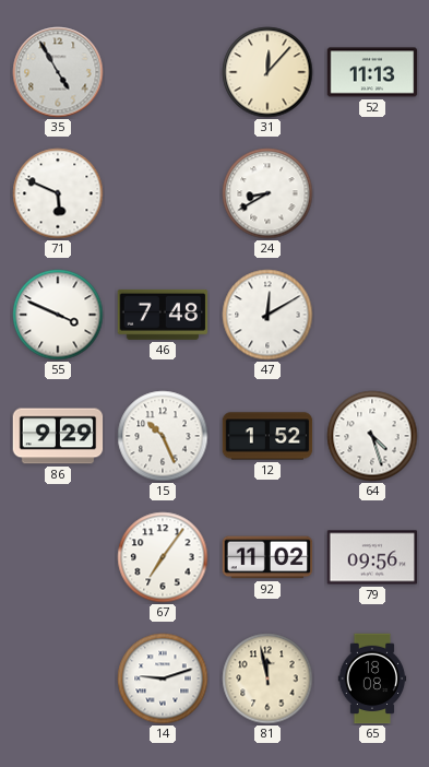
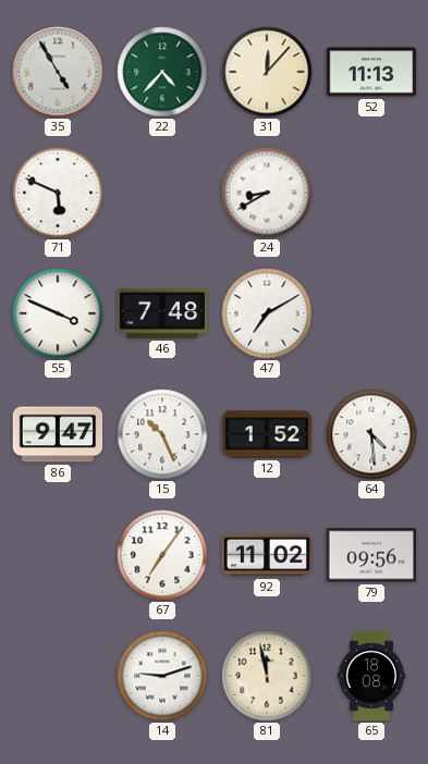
22: none -> 4:37
47: 12:10 -> 7:10
86: 9:29 -> 9:47
64: 4:27 -> 4:29
